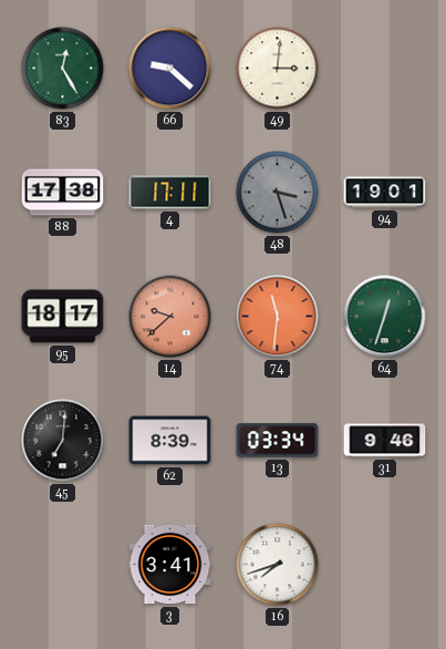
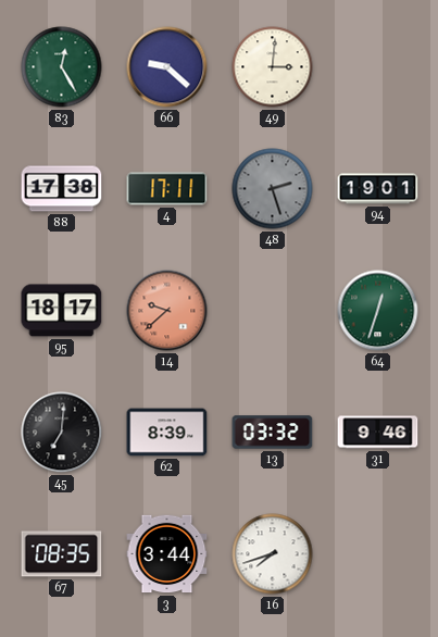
48: 3:27 -> 2:27
74: 11:31 -> none
13: 03:34 -> 03:32
67: none -> 08:35
3: 3:41 -> 3:44
